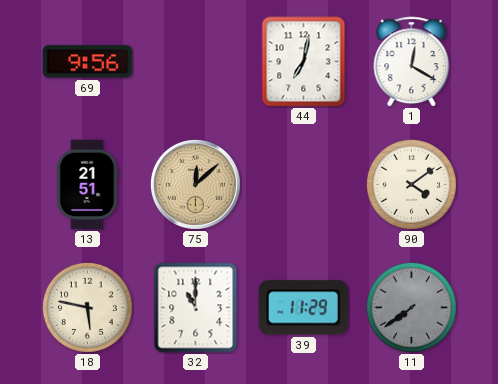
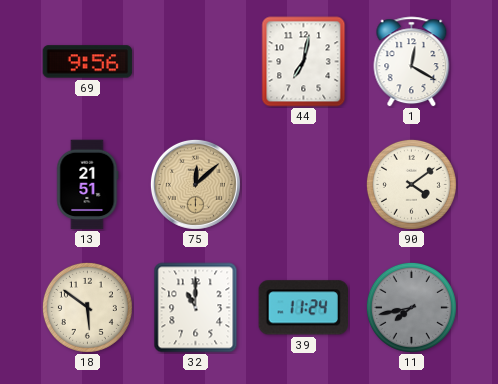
18: 5:47 -> 5:51
39: 11:29 -> 11:24
11: 7:39 -> 7:43
